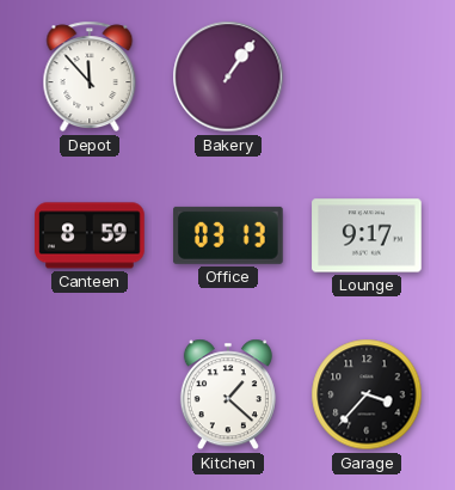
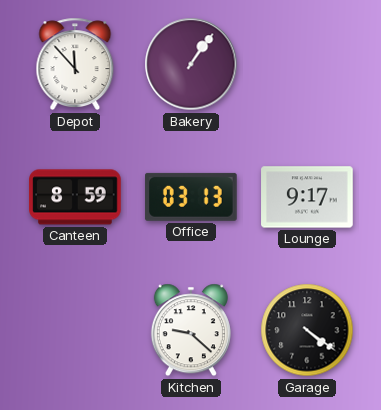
Kitchen: 1:22 -> 9:22
Garage: 3:37 -> 4:21
